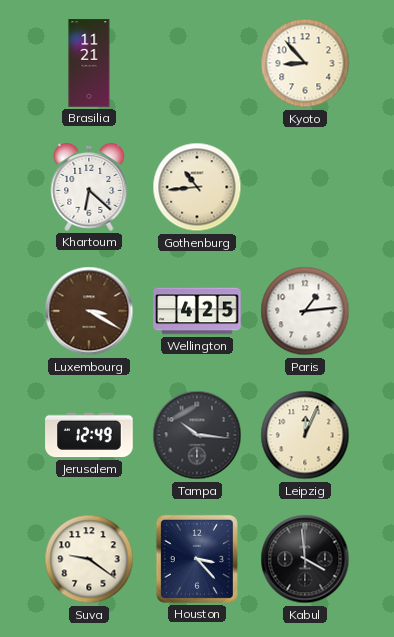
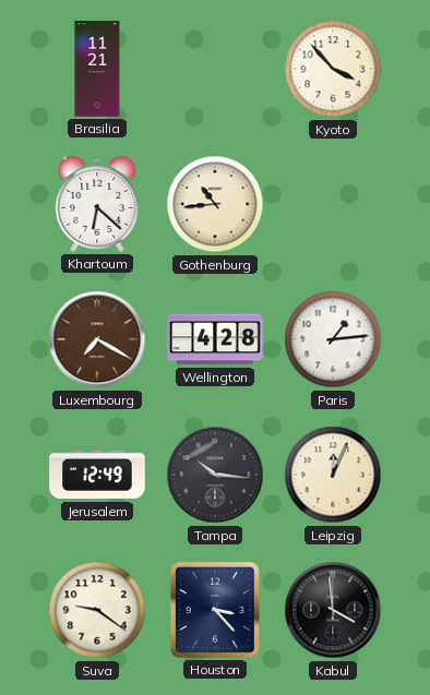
Kyoto: 8:53 -> 3:53
Luxembourg: 3:20 -> 7:20
Wellington: 4:25 -> 4:28
